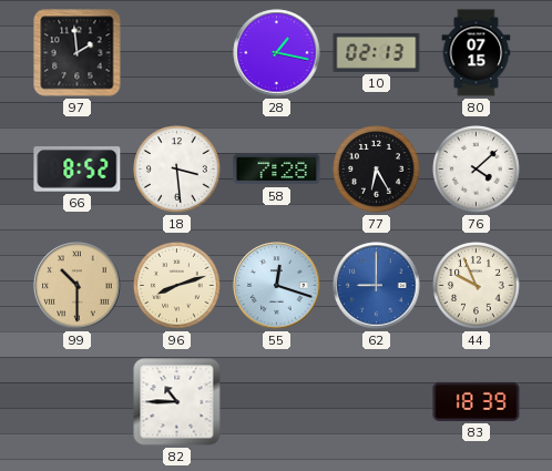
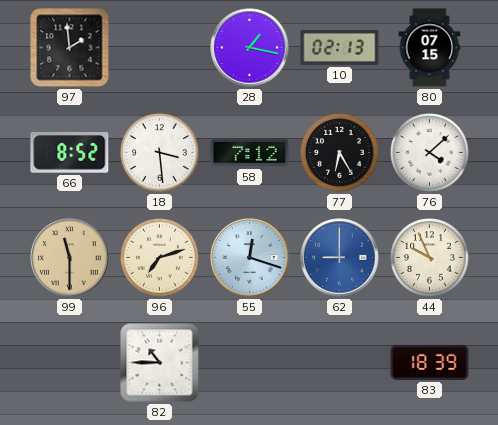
58: 7:28 -> 7:12
99: 10:30 -> 11:30
96: 8:12 -> 7:12
